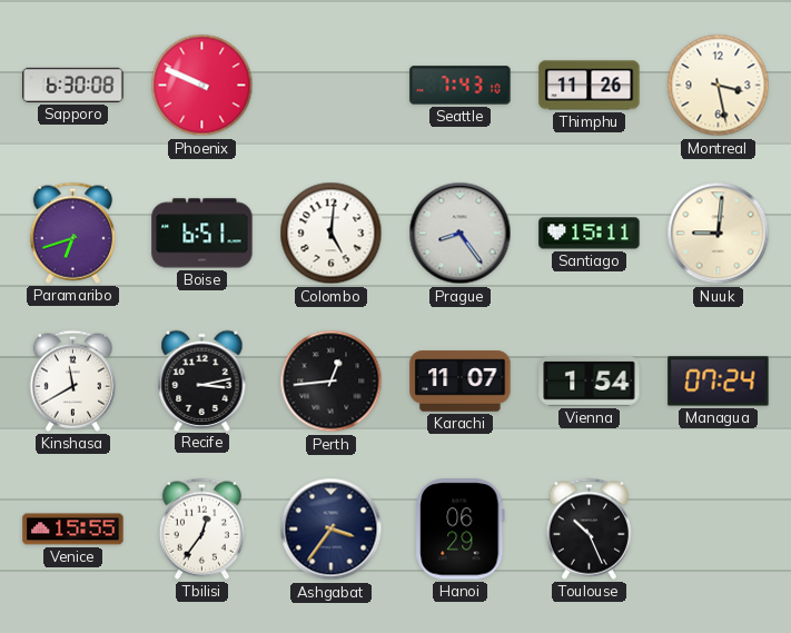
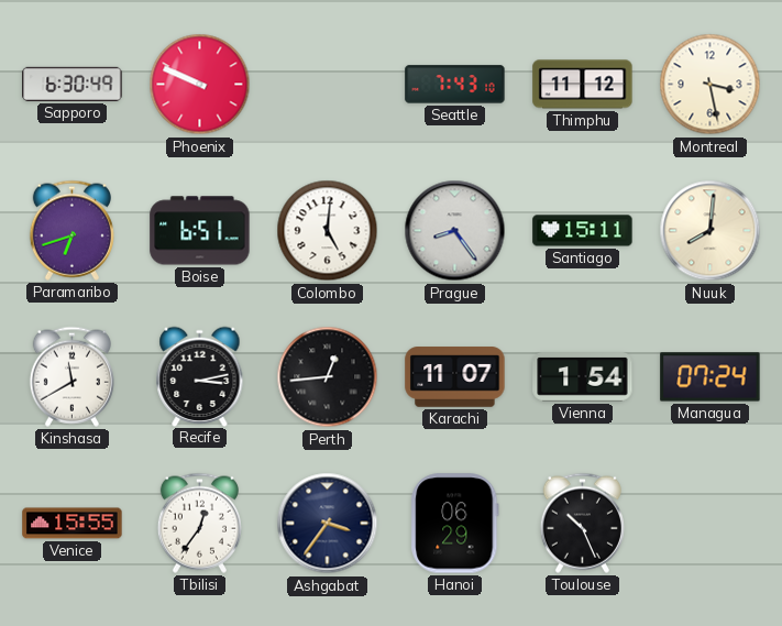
Sapporo: 6:30:08 -> 6:30:49
Thimphu: 11:26 -> 11:12
Nuuk: 9:01 -> 8:01
